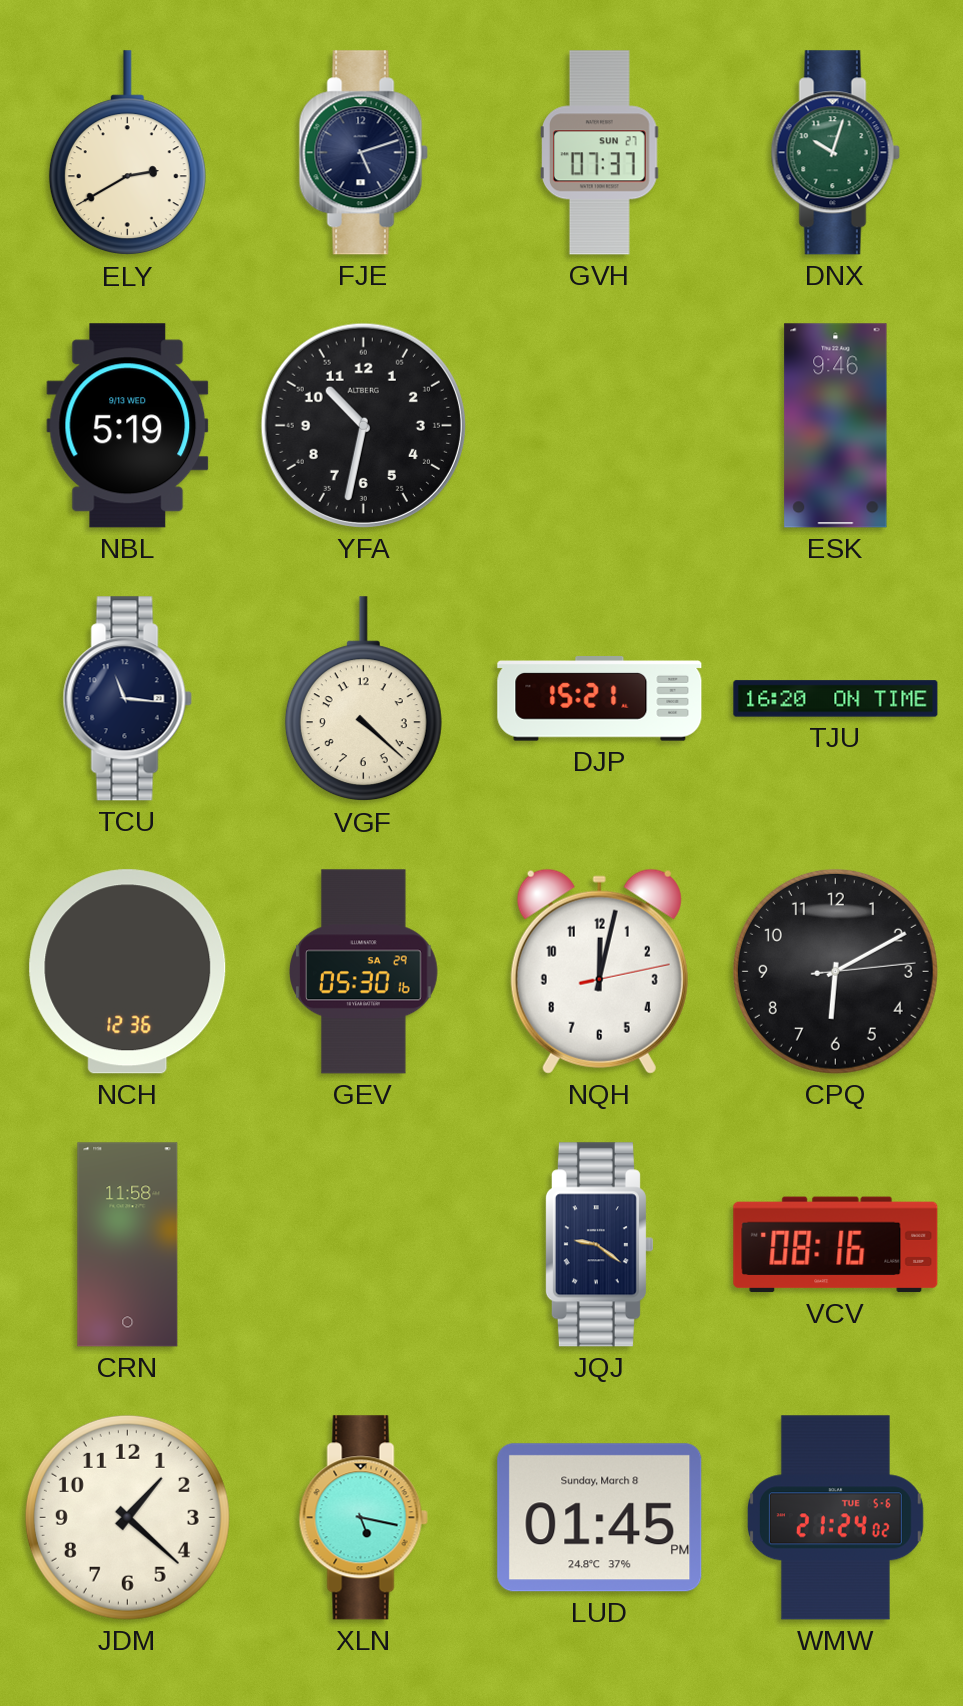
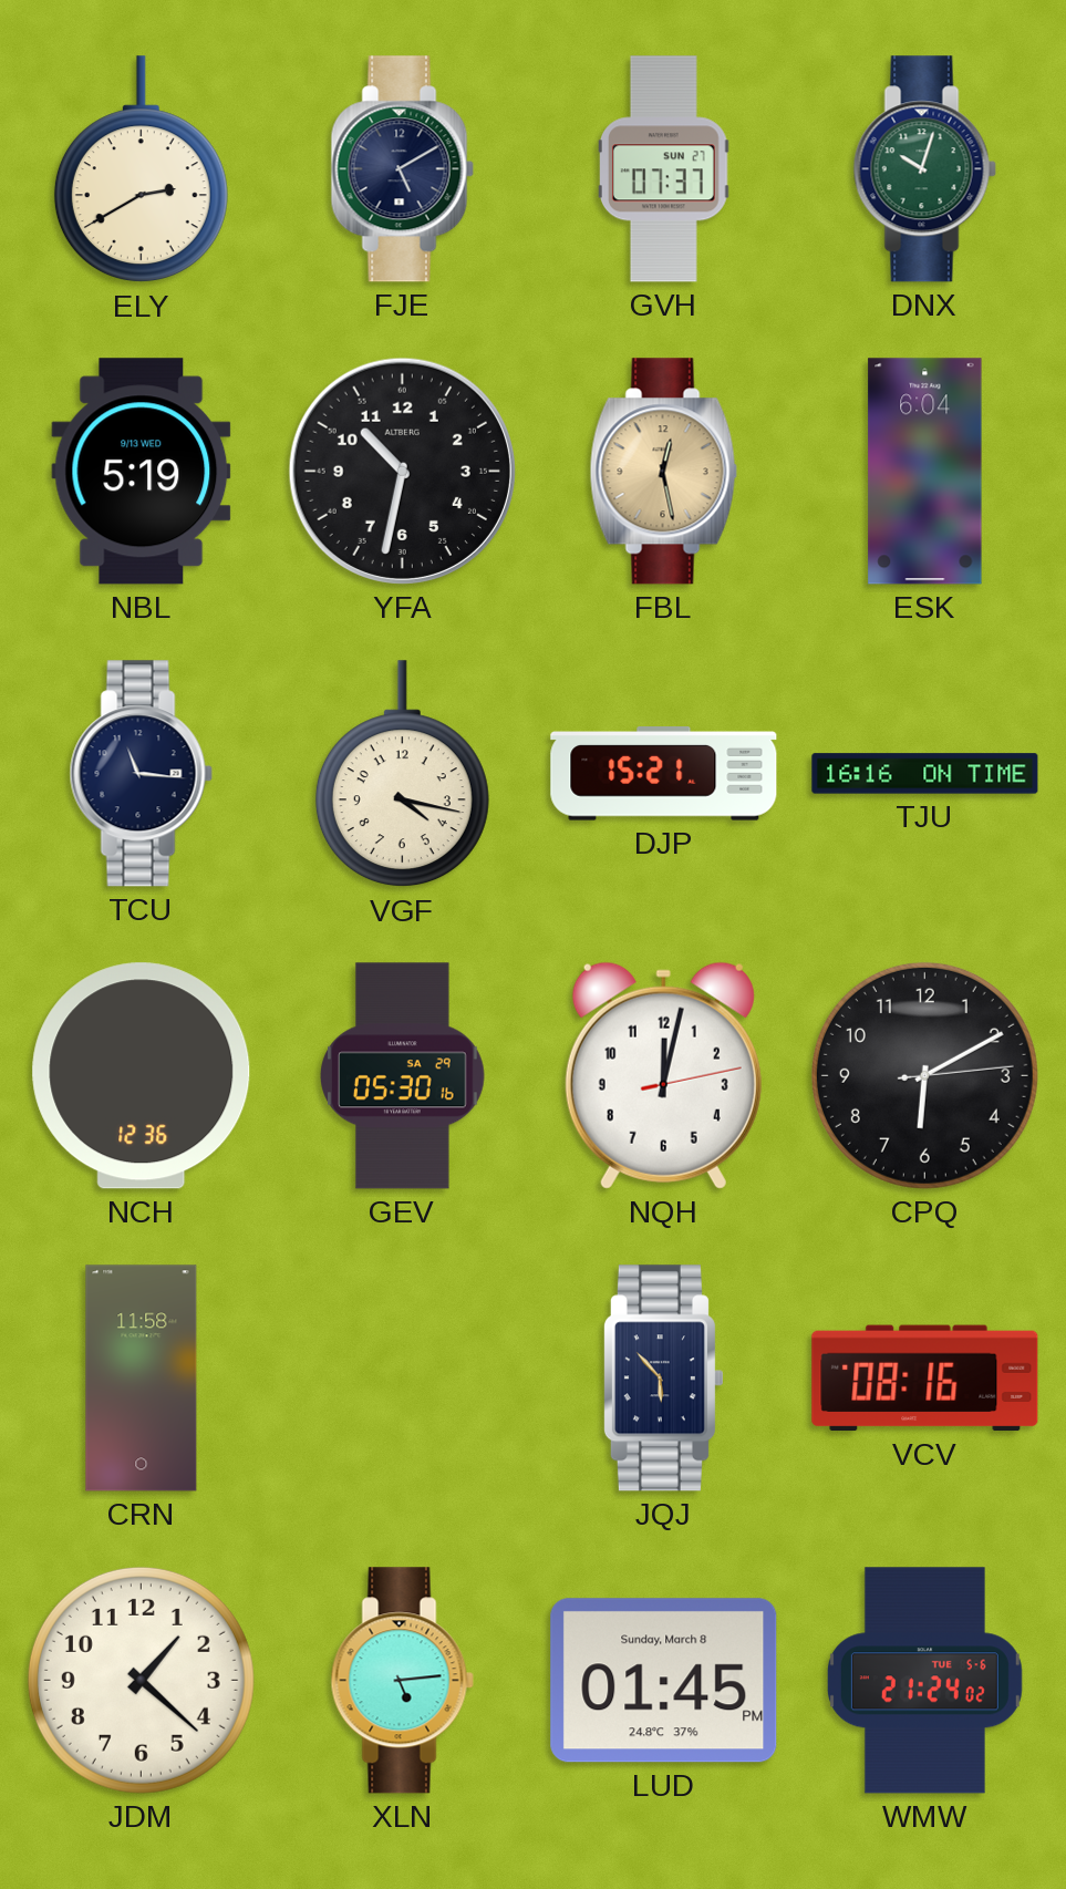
FJE: 5:12 -> 5:10
FBL: none -> 12:28
ESK: 9:46 -> 6:04
VGF: 4:22 -> 4:17
TJU: 16:20 -> 16:16
JQJ: 9:21 -> 5:53
XLN: 5:17 -> 5:14
